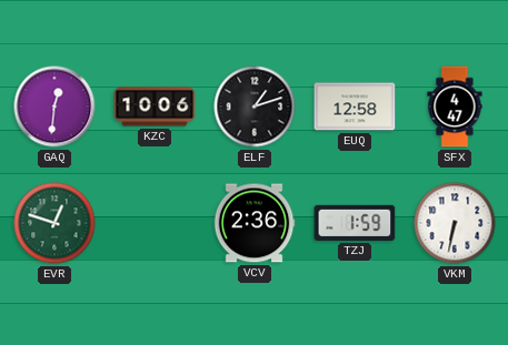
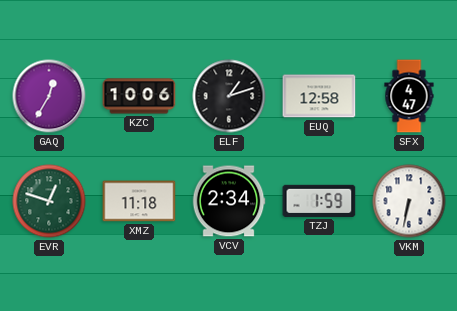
GAQ: 12:31 -> 12:35
XMZ: none -> 11:18
VCV: 2:36 -> 2:34
